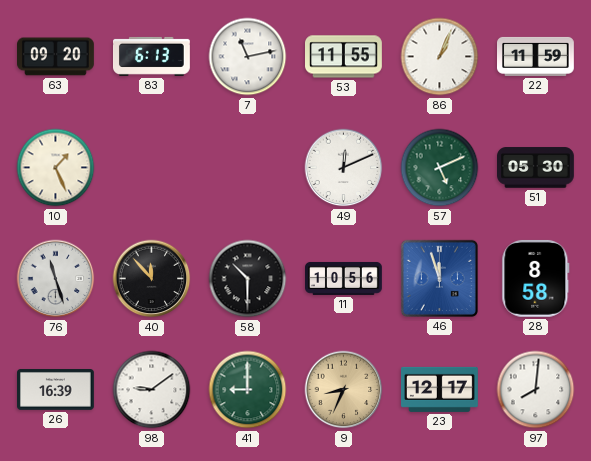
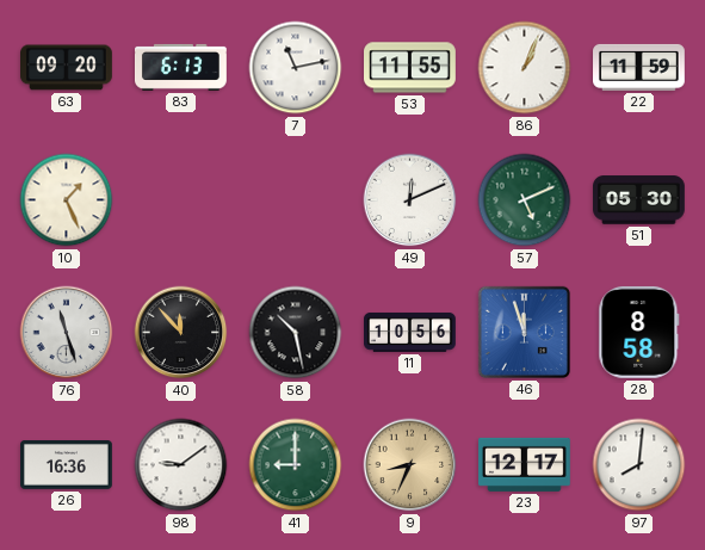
58: 10:30 -> 10:28
26: 16:39 -> 16:36
